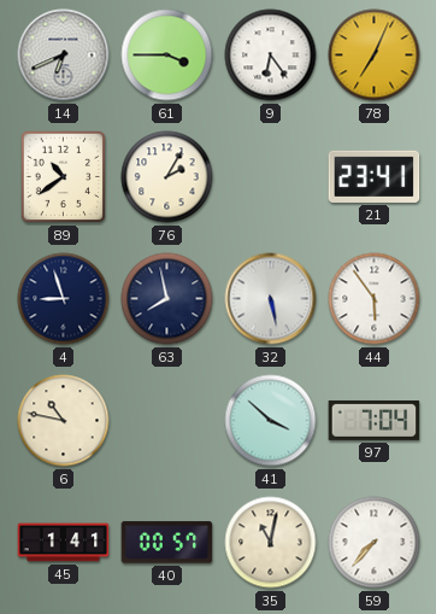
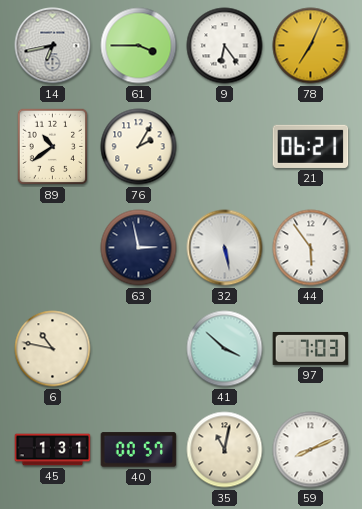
14: 6:41 -> 6:43
21: 23:41 -> 06:21
4: 8:57 -> none
63: 7:58 -> 2:58
97: 7:04 -> 7:03
45: 1:41 -> 1:31
59: 7:37 -> 8:11
